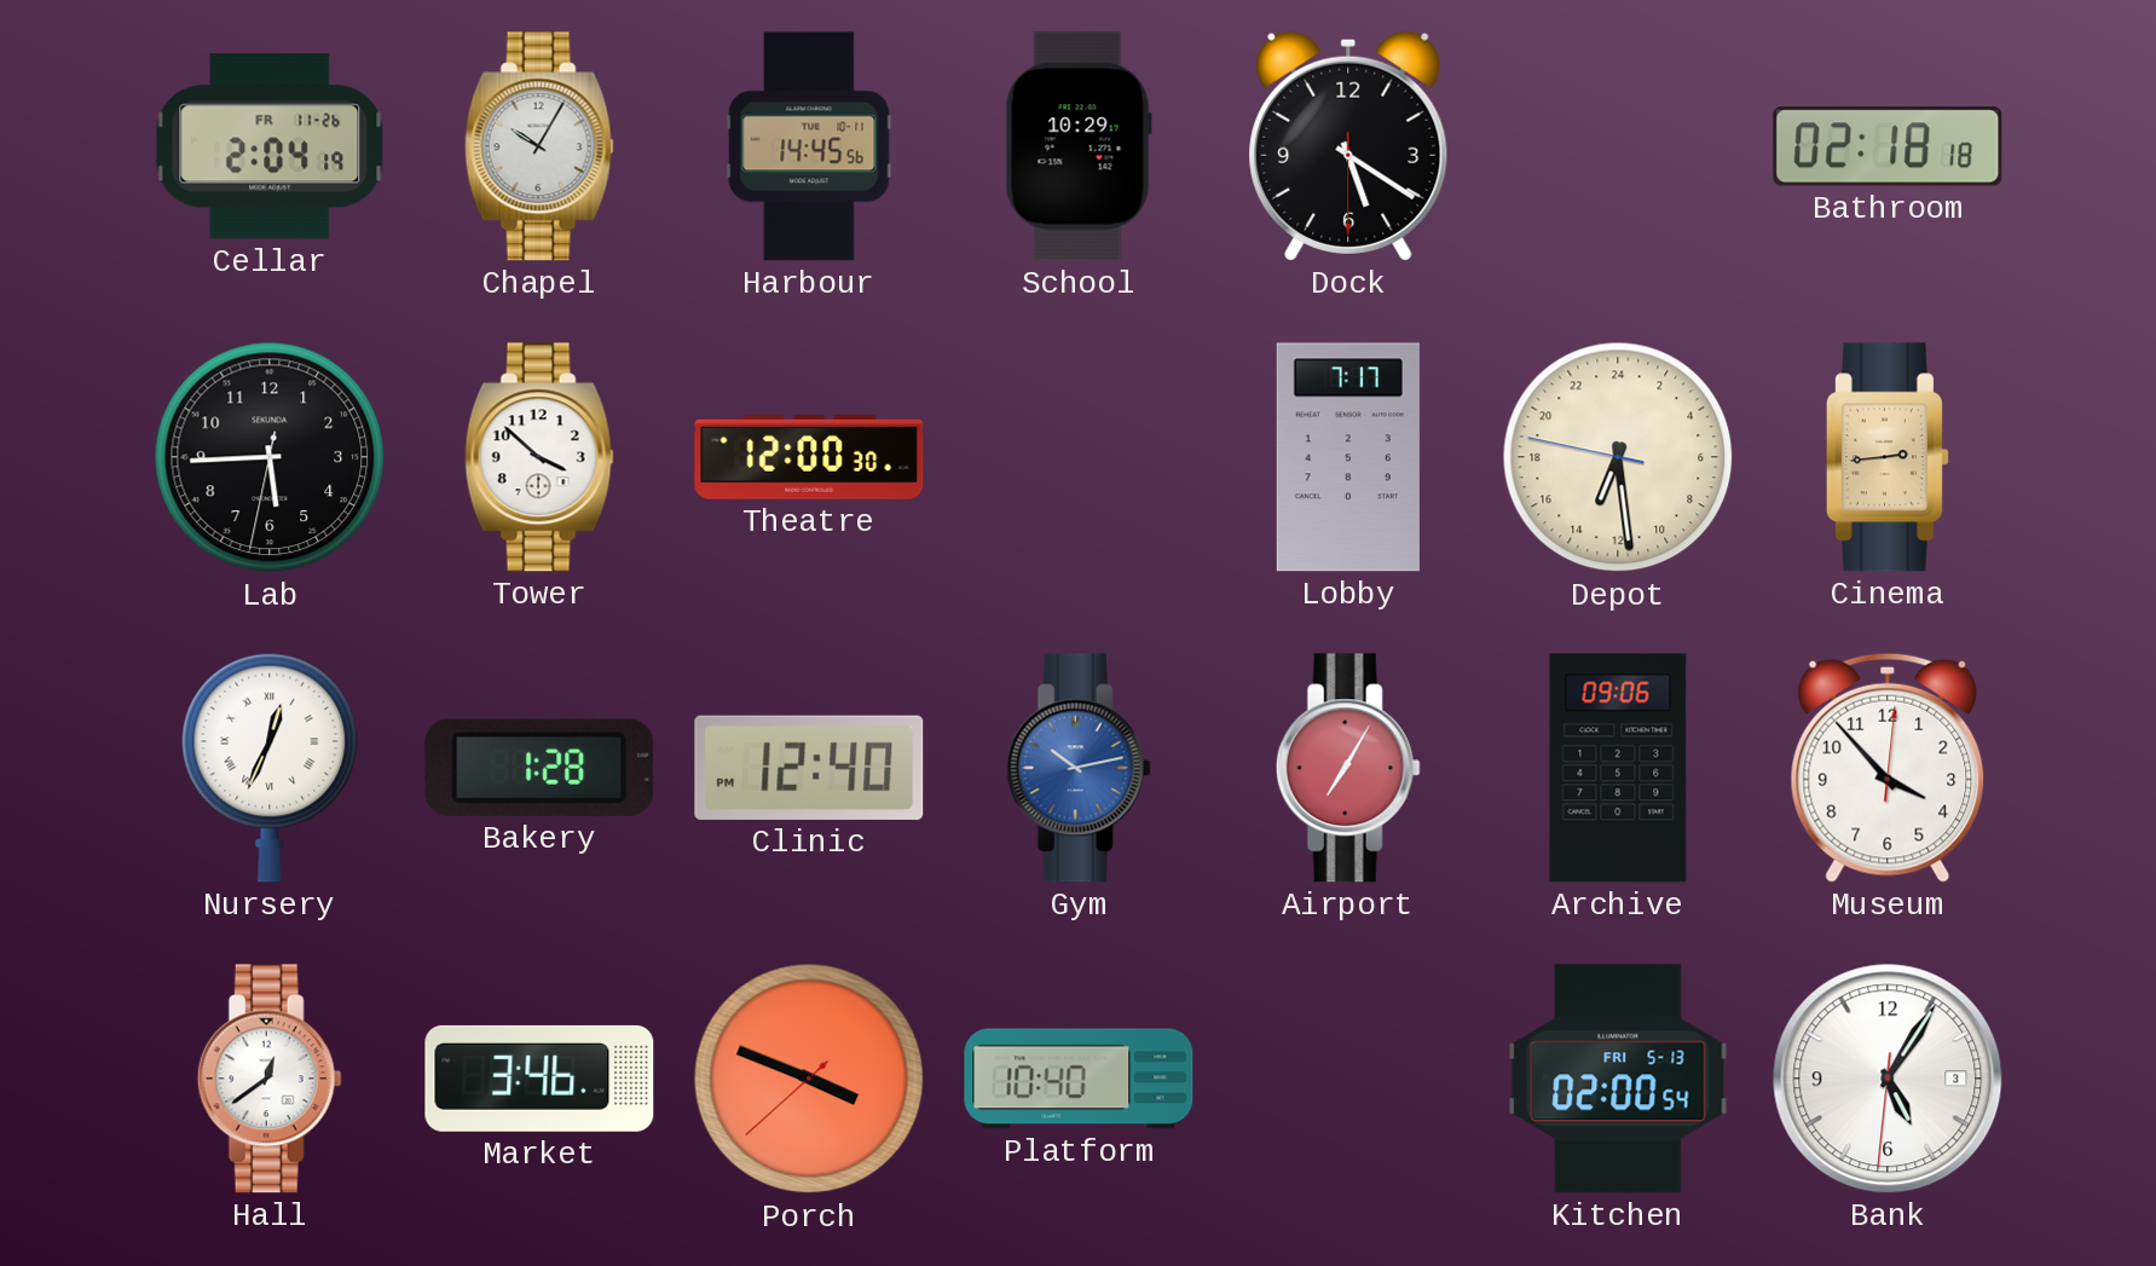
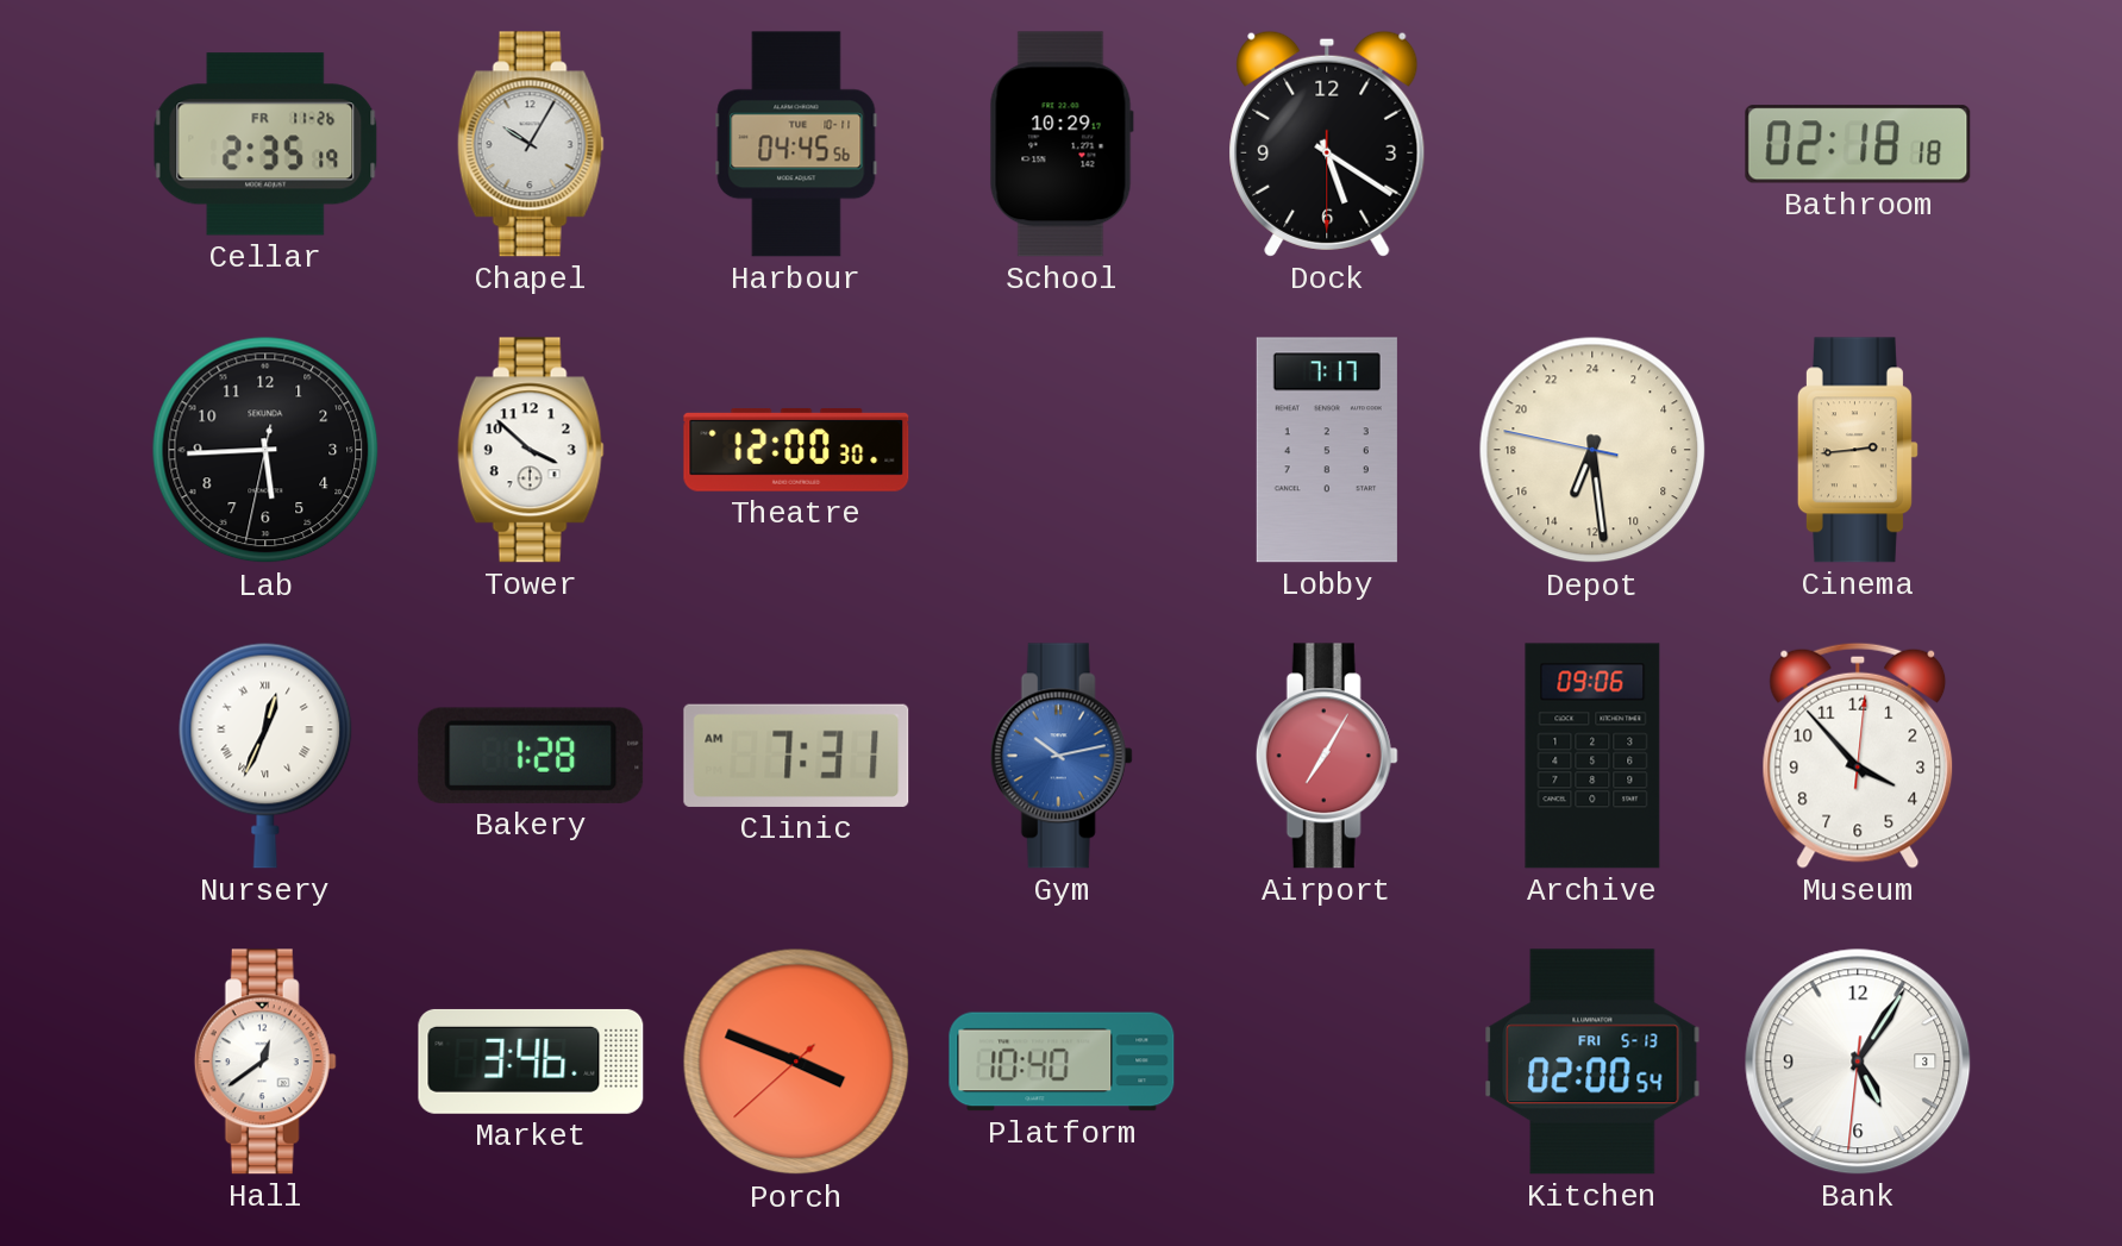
Cellar: 2:04 -> 2:35
Harbour: 14:45 -> 04:45
Clinic: 12:40 -> 7:31
